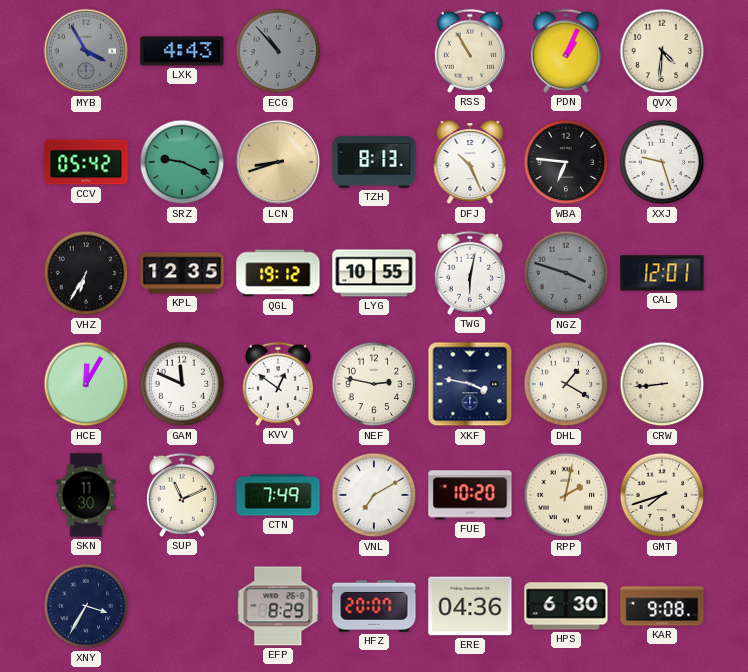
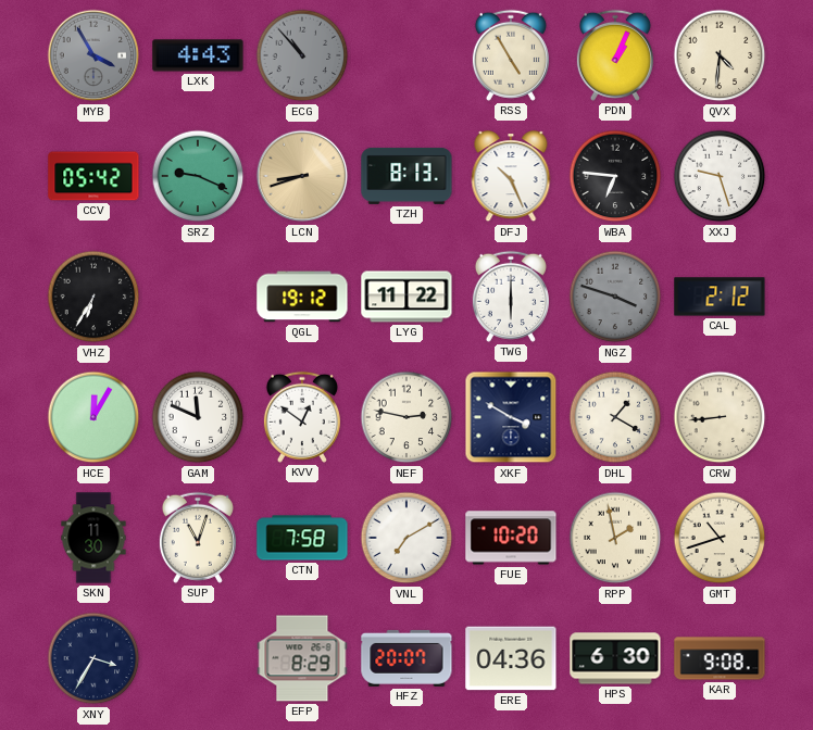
RSS: 10:55 -> 4:55
KPL: 12:35 -> none
LYG: 10:55 -> 11:22
TWG: 6:02 -> 6:00
CAL: 12:01 -> 2:12
XKF: 3:47 -> 3:50
SUP: 11:11 -> 11:03
CTN: 7:49 -> 7:58
RPP: 2:02 -> 1:58
GMT: 7:42 -> 10:42
